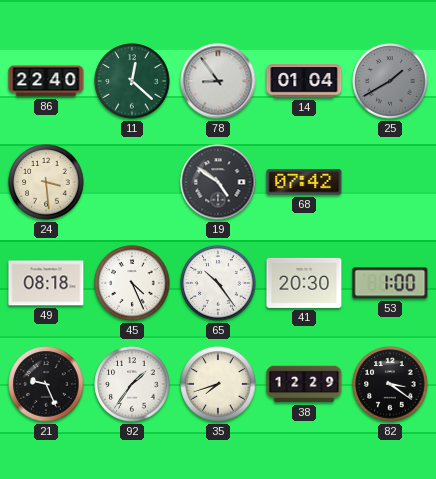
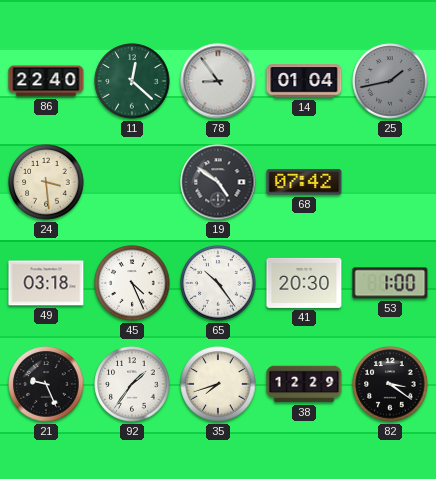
25: 1:40 -> 1:43
49: 08:18 -> 03:18
